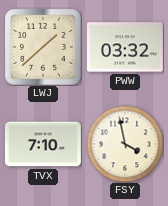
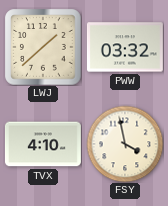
TVX: 7:10 -> 4:10
